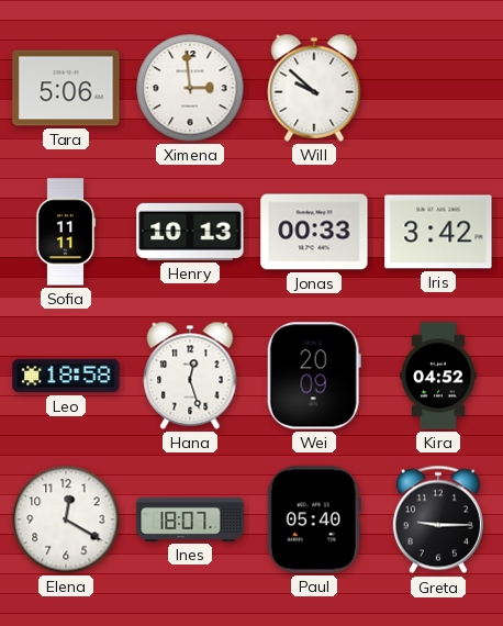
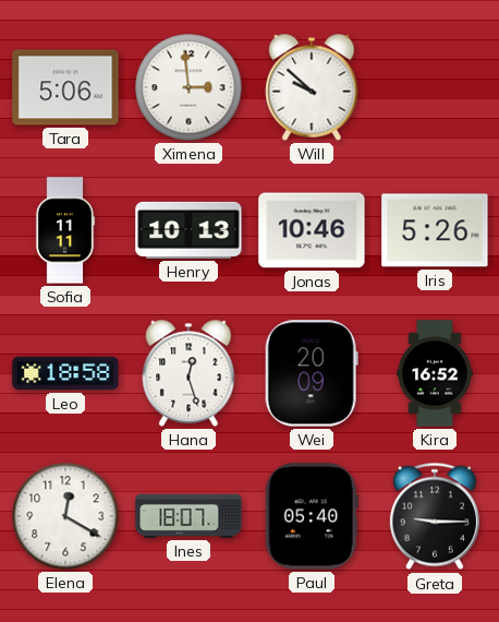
Jonas: 00:33 -> 10:46
Iris: 3:42 -> 5:26
Kira: 04:52 -> 16:52
